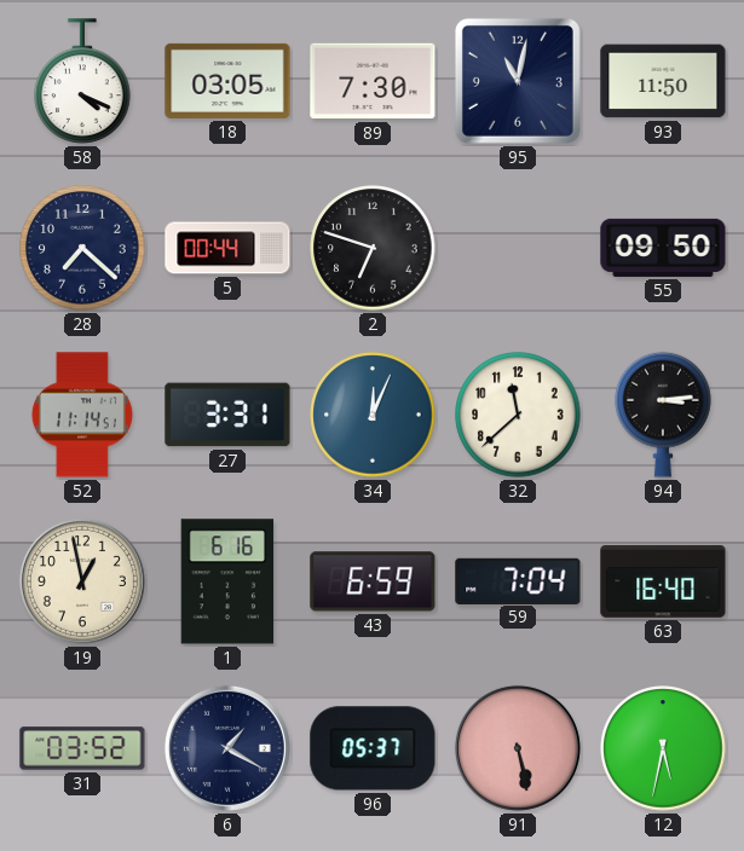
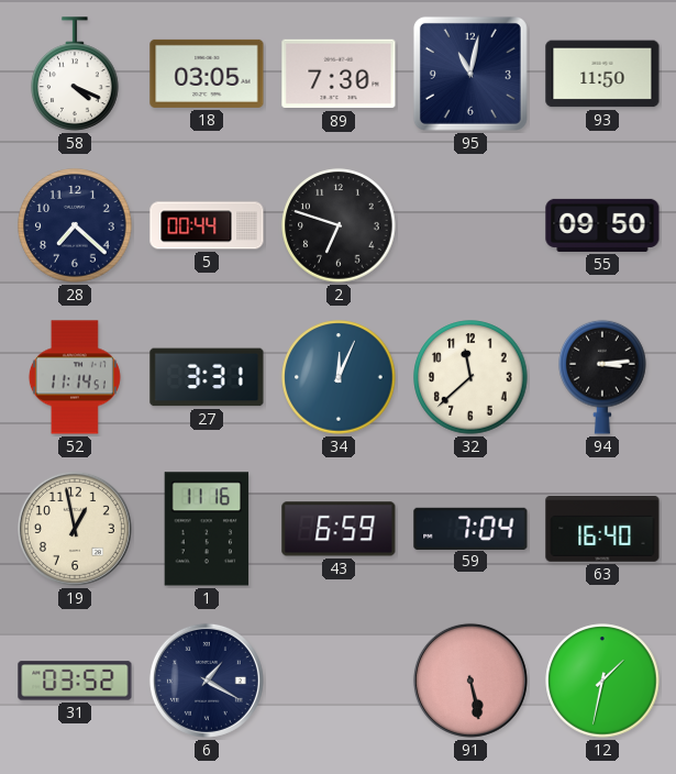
1: 6:16 -> 11:16
96: 05:37 -> none
12: 5:32 -> 1:32
